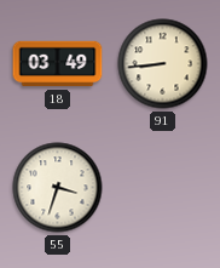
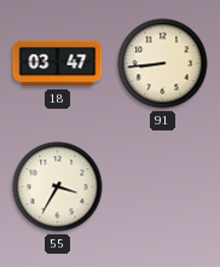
18: 03:49 -> 03:47
55: 3:33 -> 3:35
